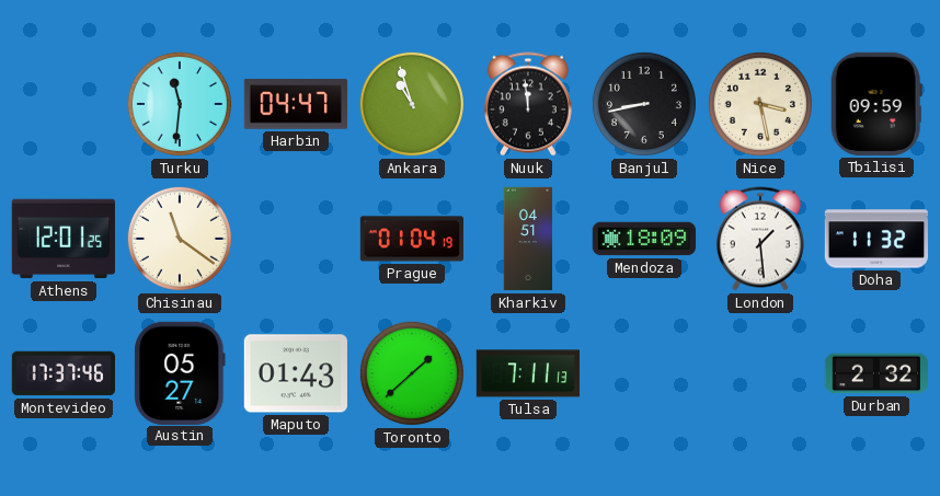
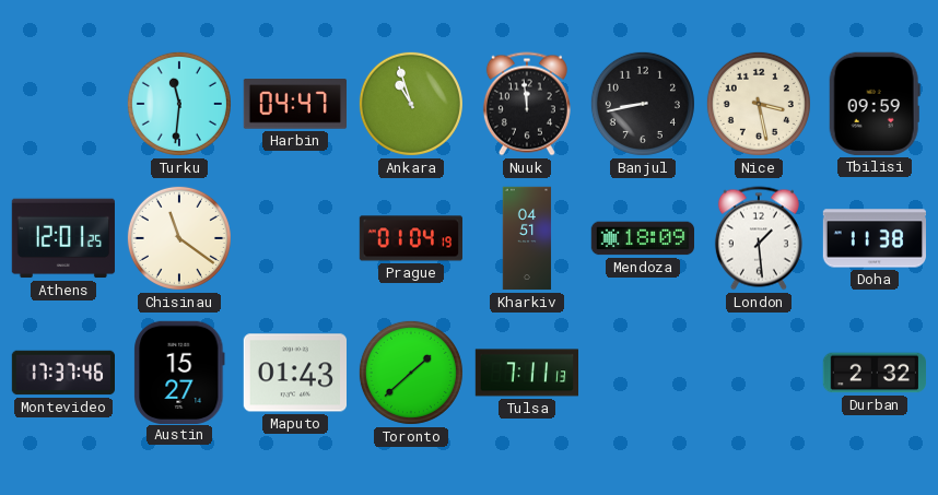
Doha: 11:32 -> 11:38
Austin: 05:27 -> 15:27
